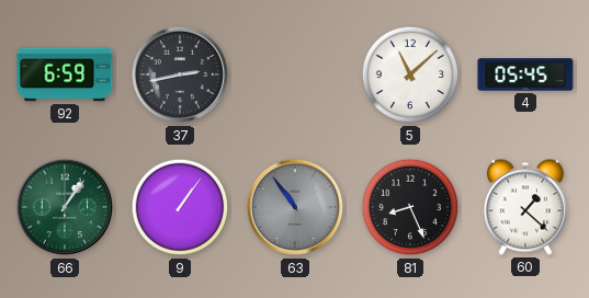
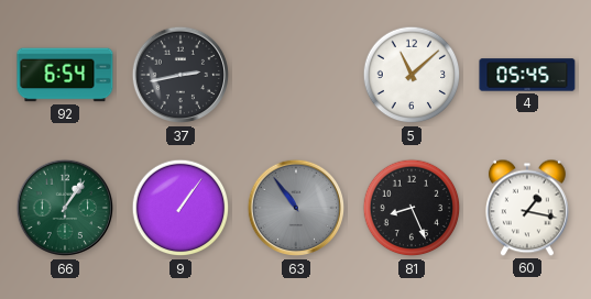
92: 6:59 -> 6:54
60: 1:22 -> 1:17
